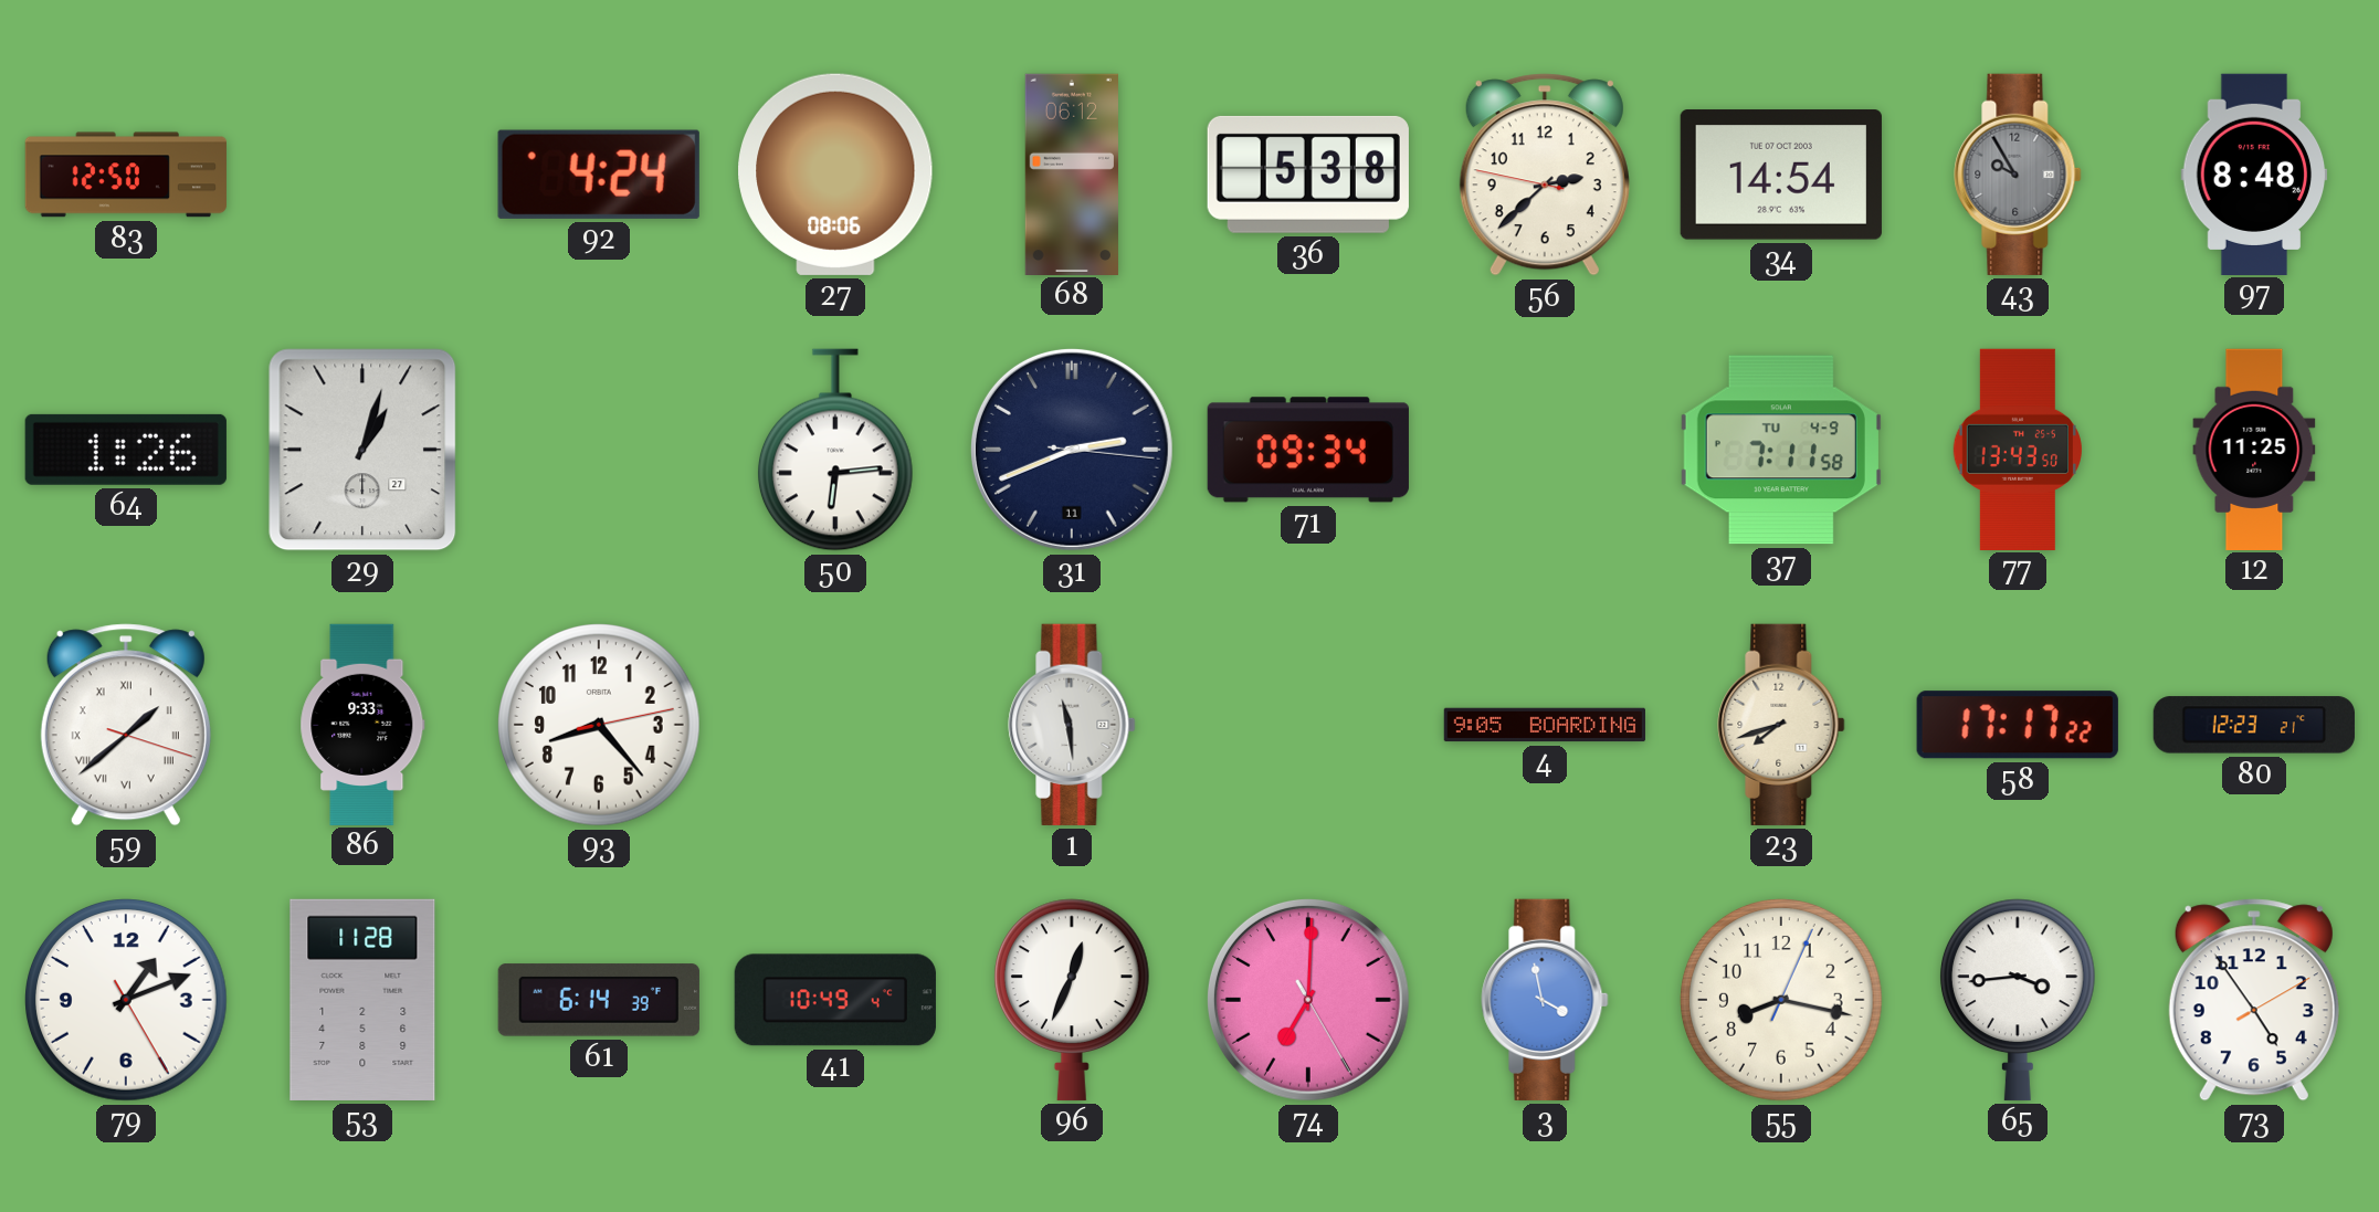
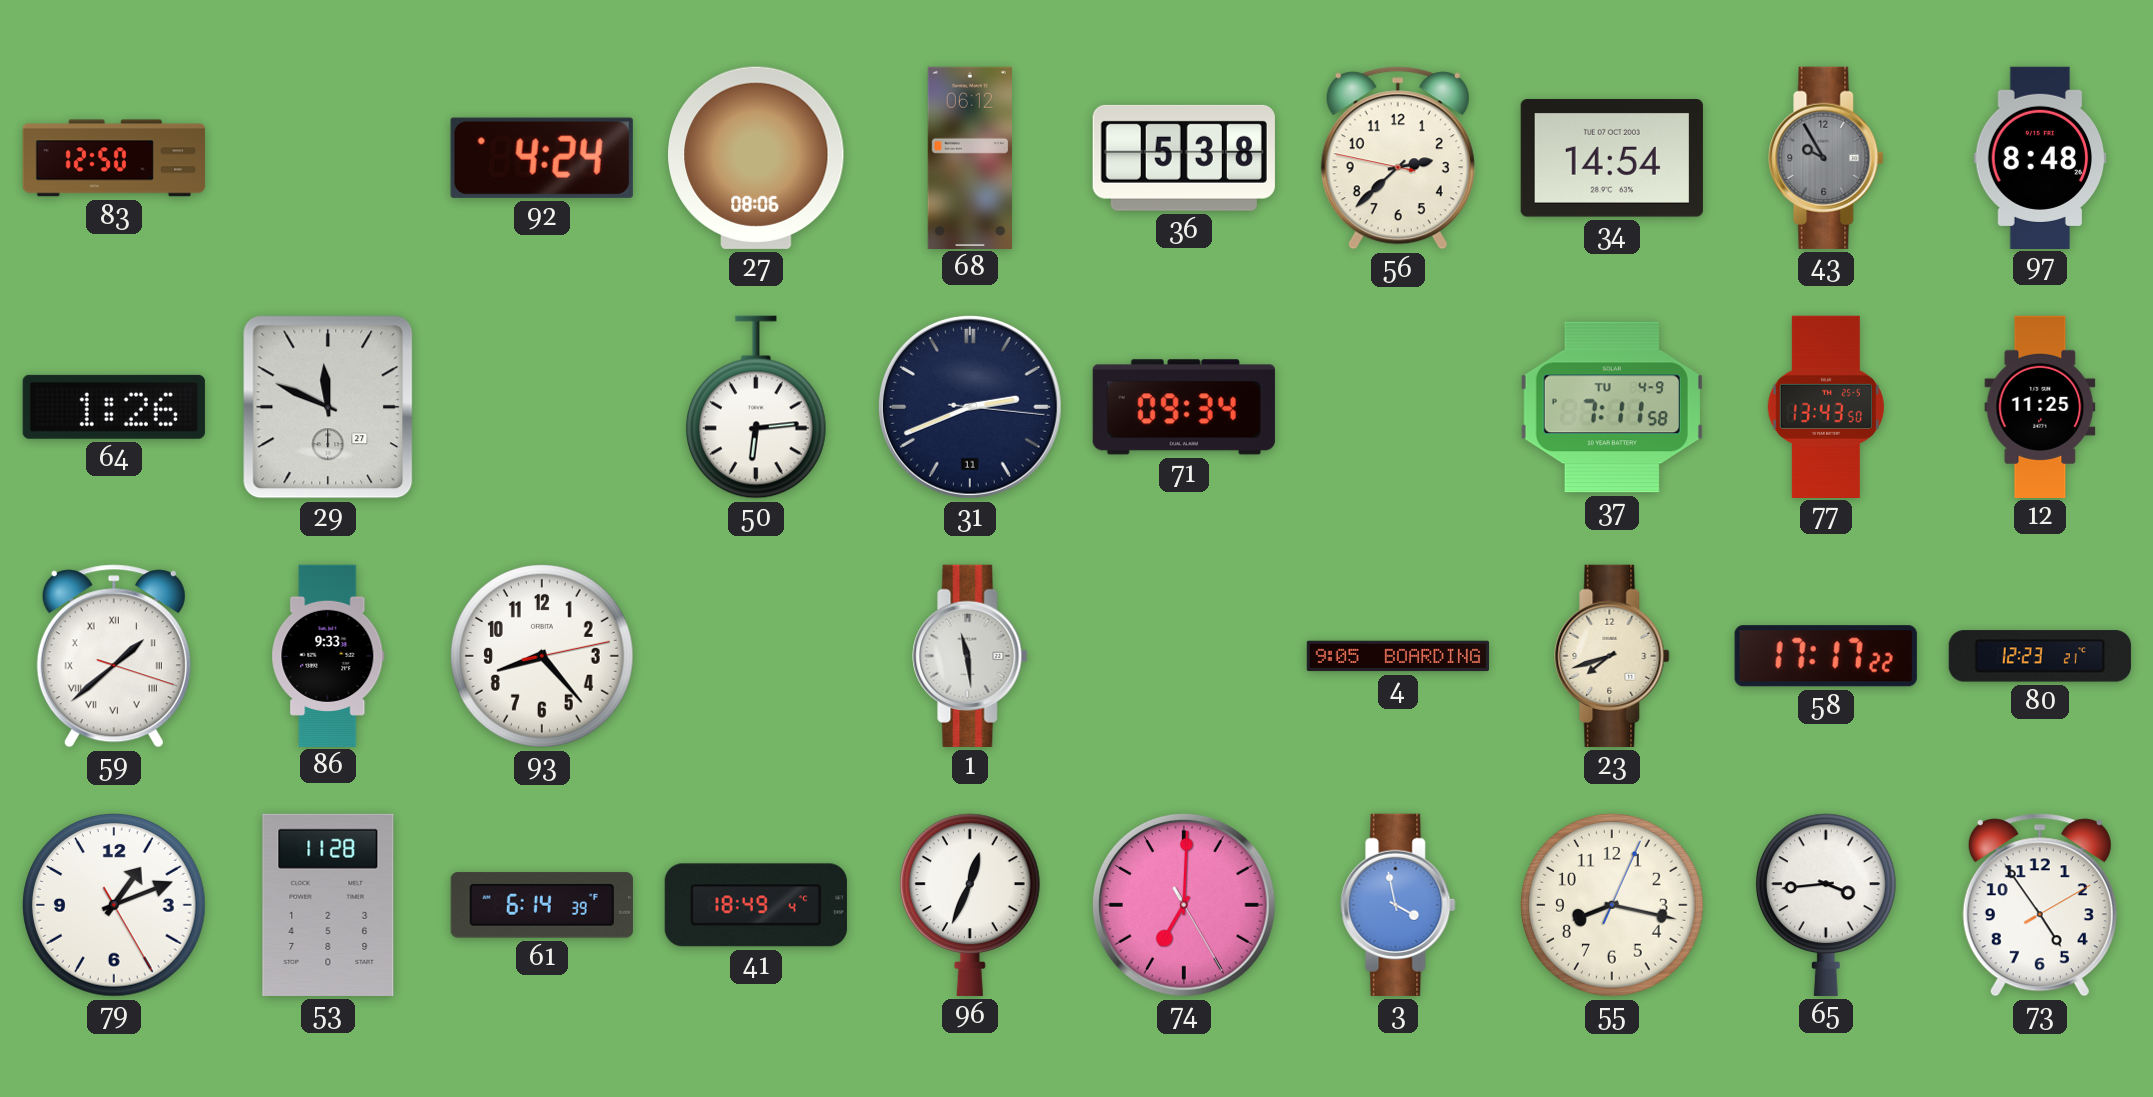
29: 1:03 -> 11:49
41: 10:49 -> 18:49
